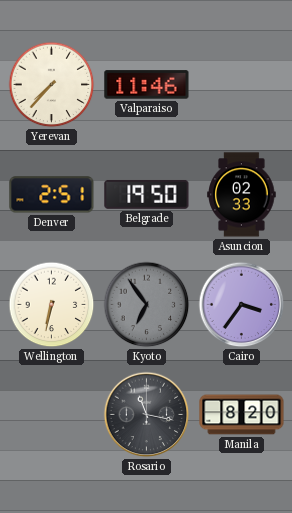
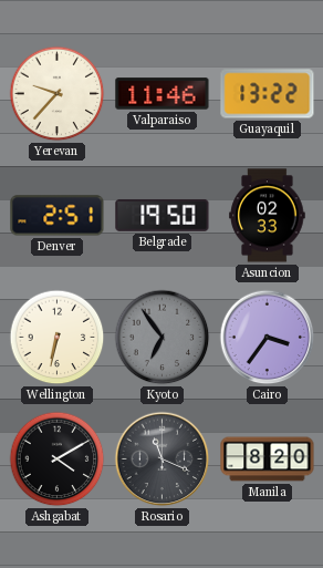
Yerevan: 7:37 -> 9:37
Guayaquil: none -> 13:22
Ashgabat: none -> 4:10
Rosario: 11:17 -> 11:19
